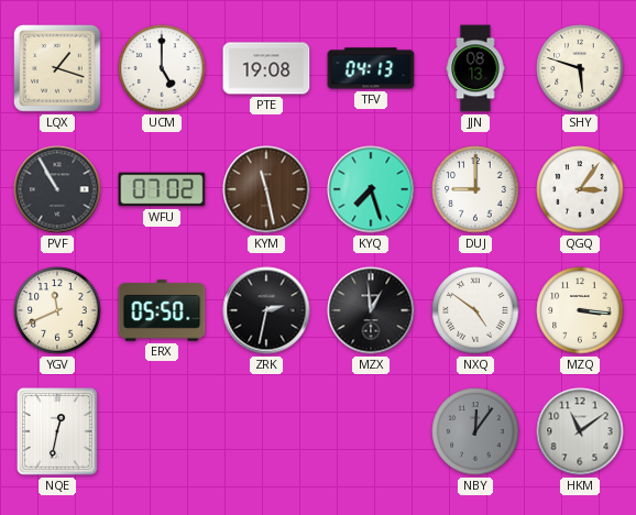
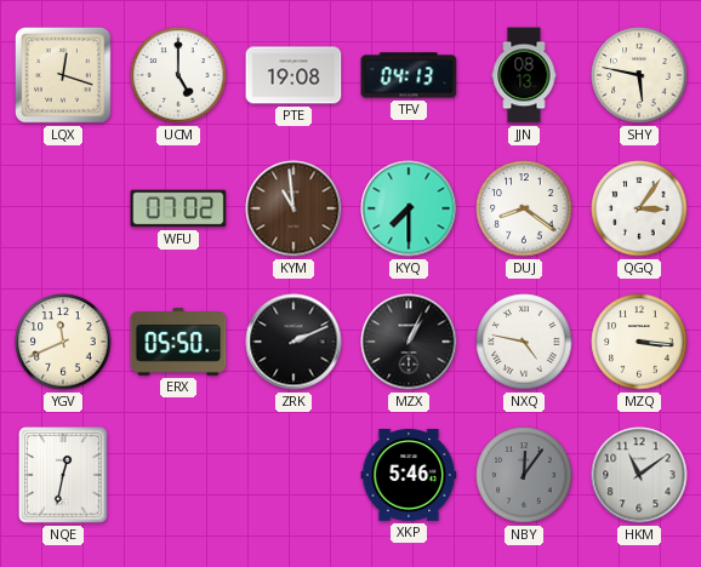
LQX: 1:18 -> 12:18
SHY: 5:48 -> 5:47
PVF: 10:55 -> none
KYM: 11:28 -> 10:59
KYQ: 7:27 -> 7:30
DUJ: 9:00 -> 8:21
ZRK: 2:32 -> 2:11
MZX: 12:59 -> 1:04
NXQ: 4:51 -> 4:47
XKP: none -> 5:46
